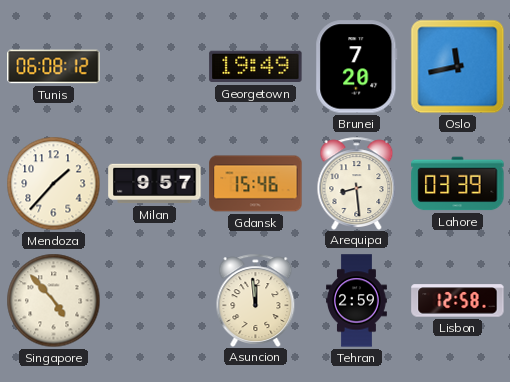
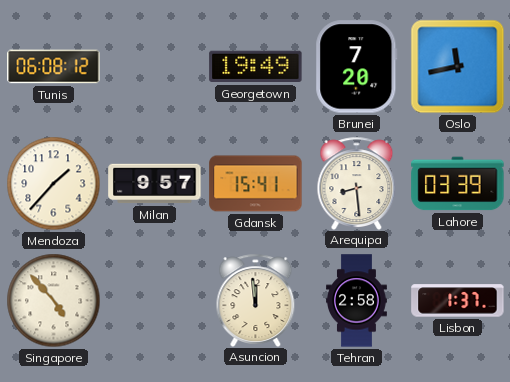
Gdansk: 15:46 -> 15:41
Tehran: 2:59 -> 2:58
Lisbon: 12:58 -> 1:37
